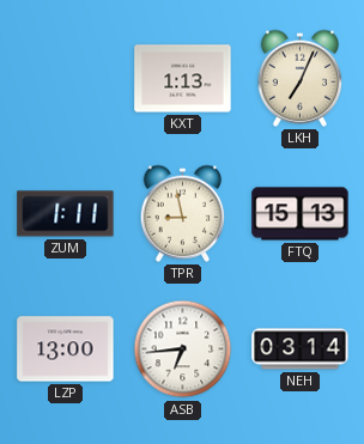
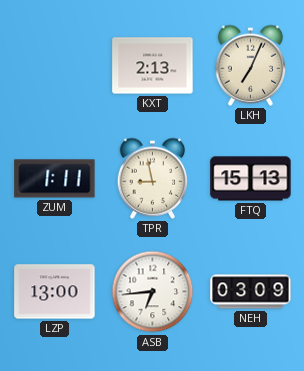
KXT: 1:13 -> 2:13
NEH: 03:14 -> 03:09
